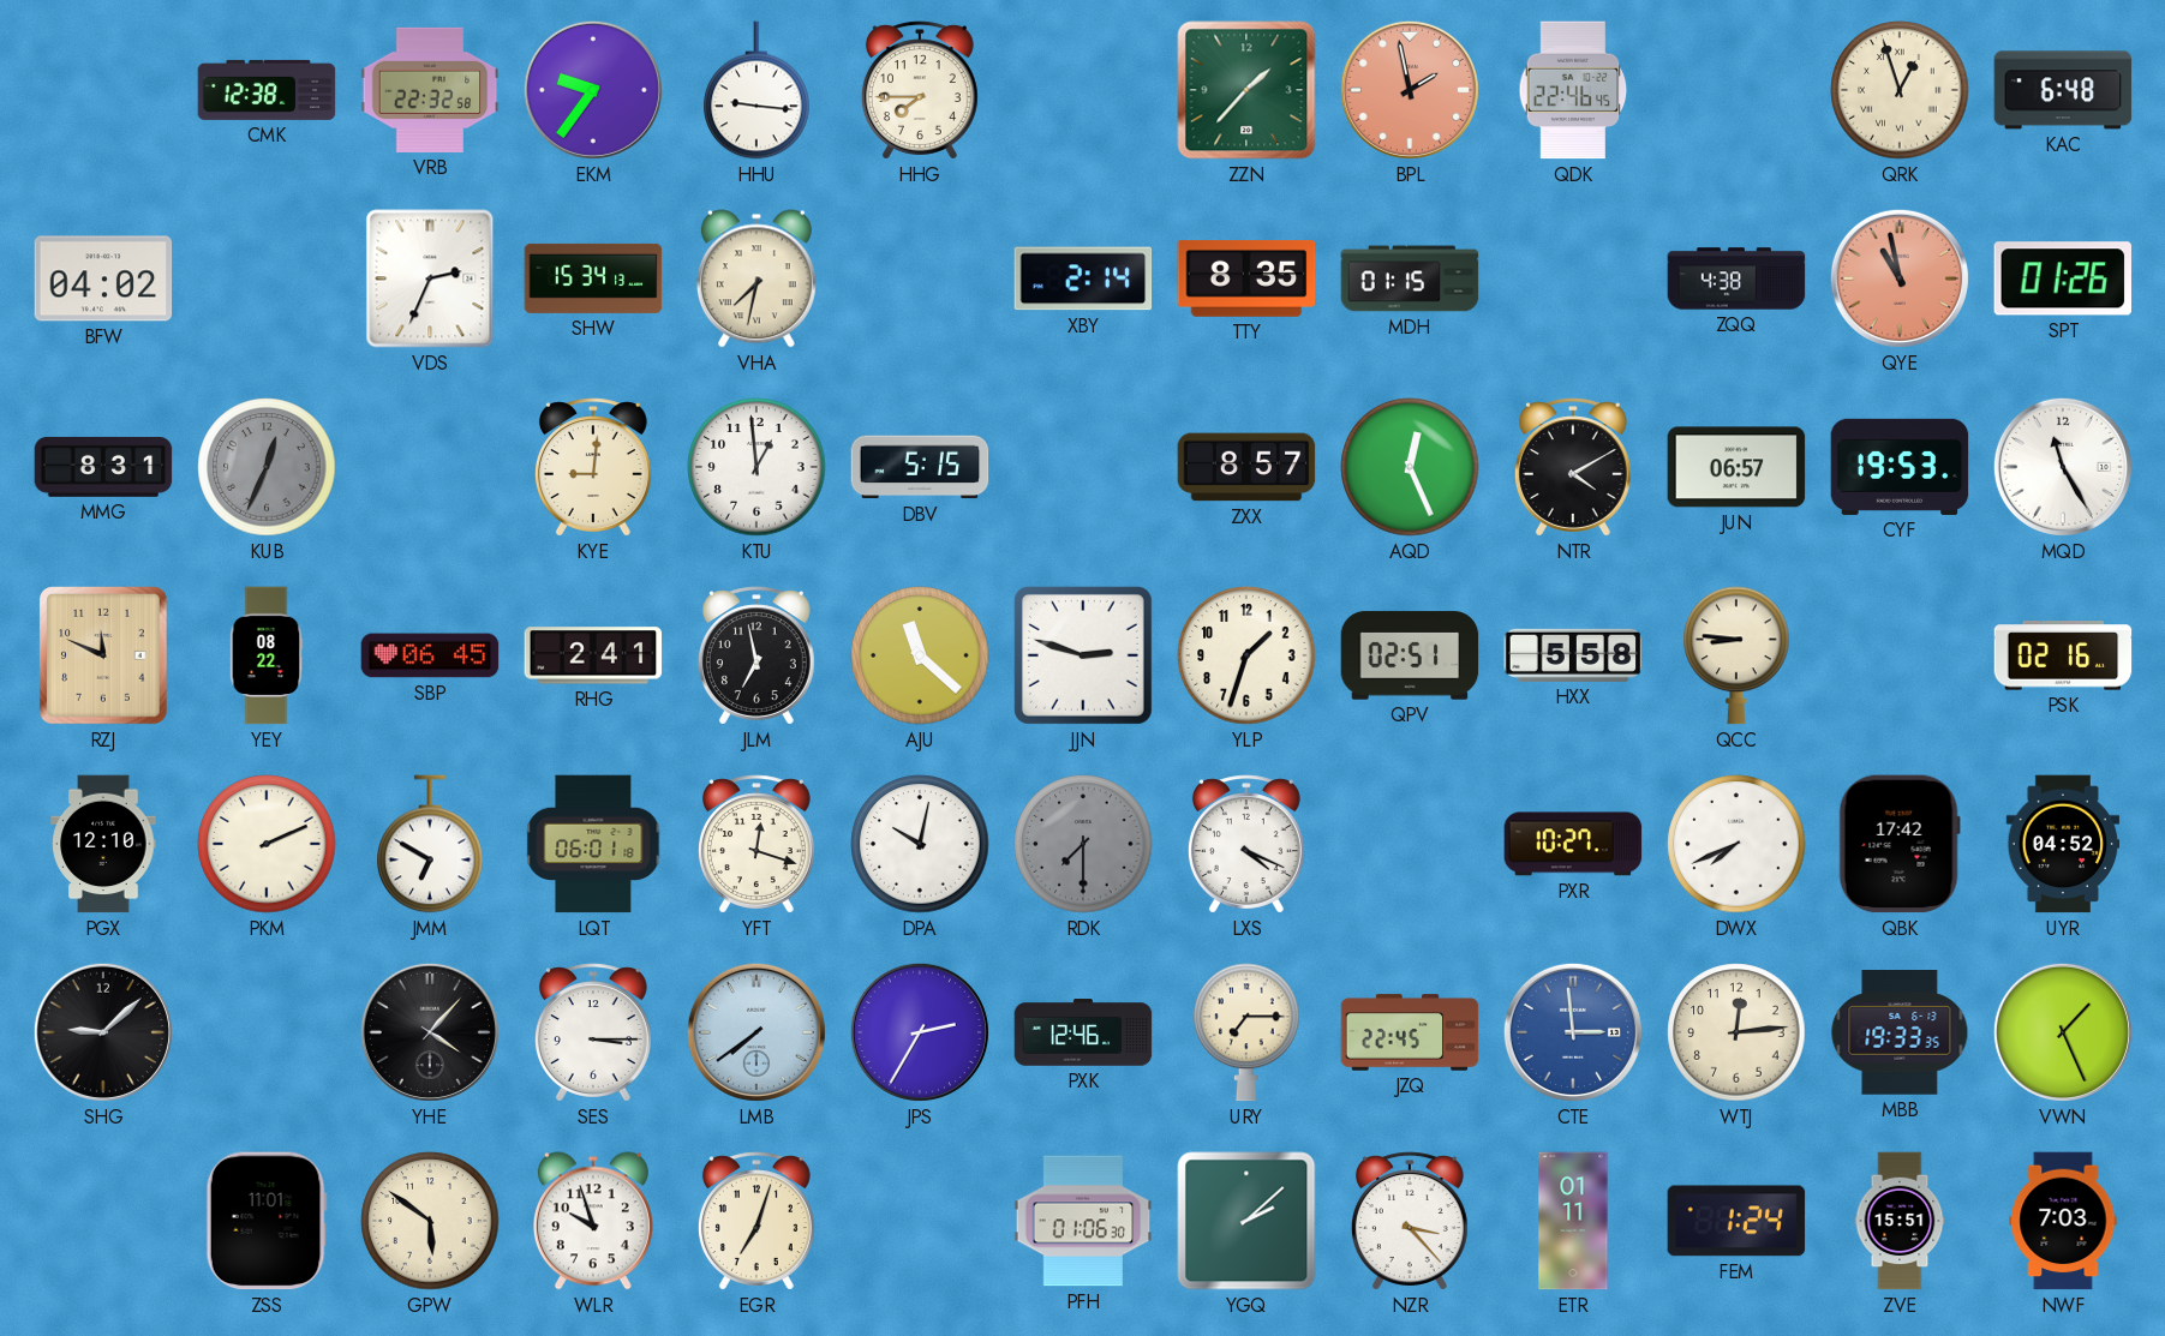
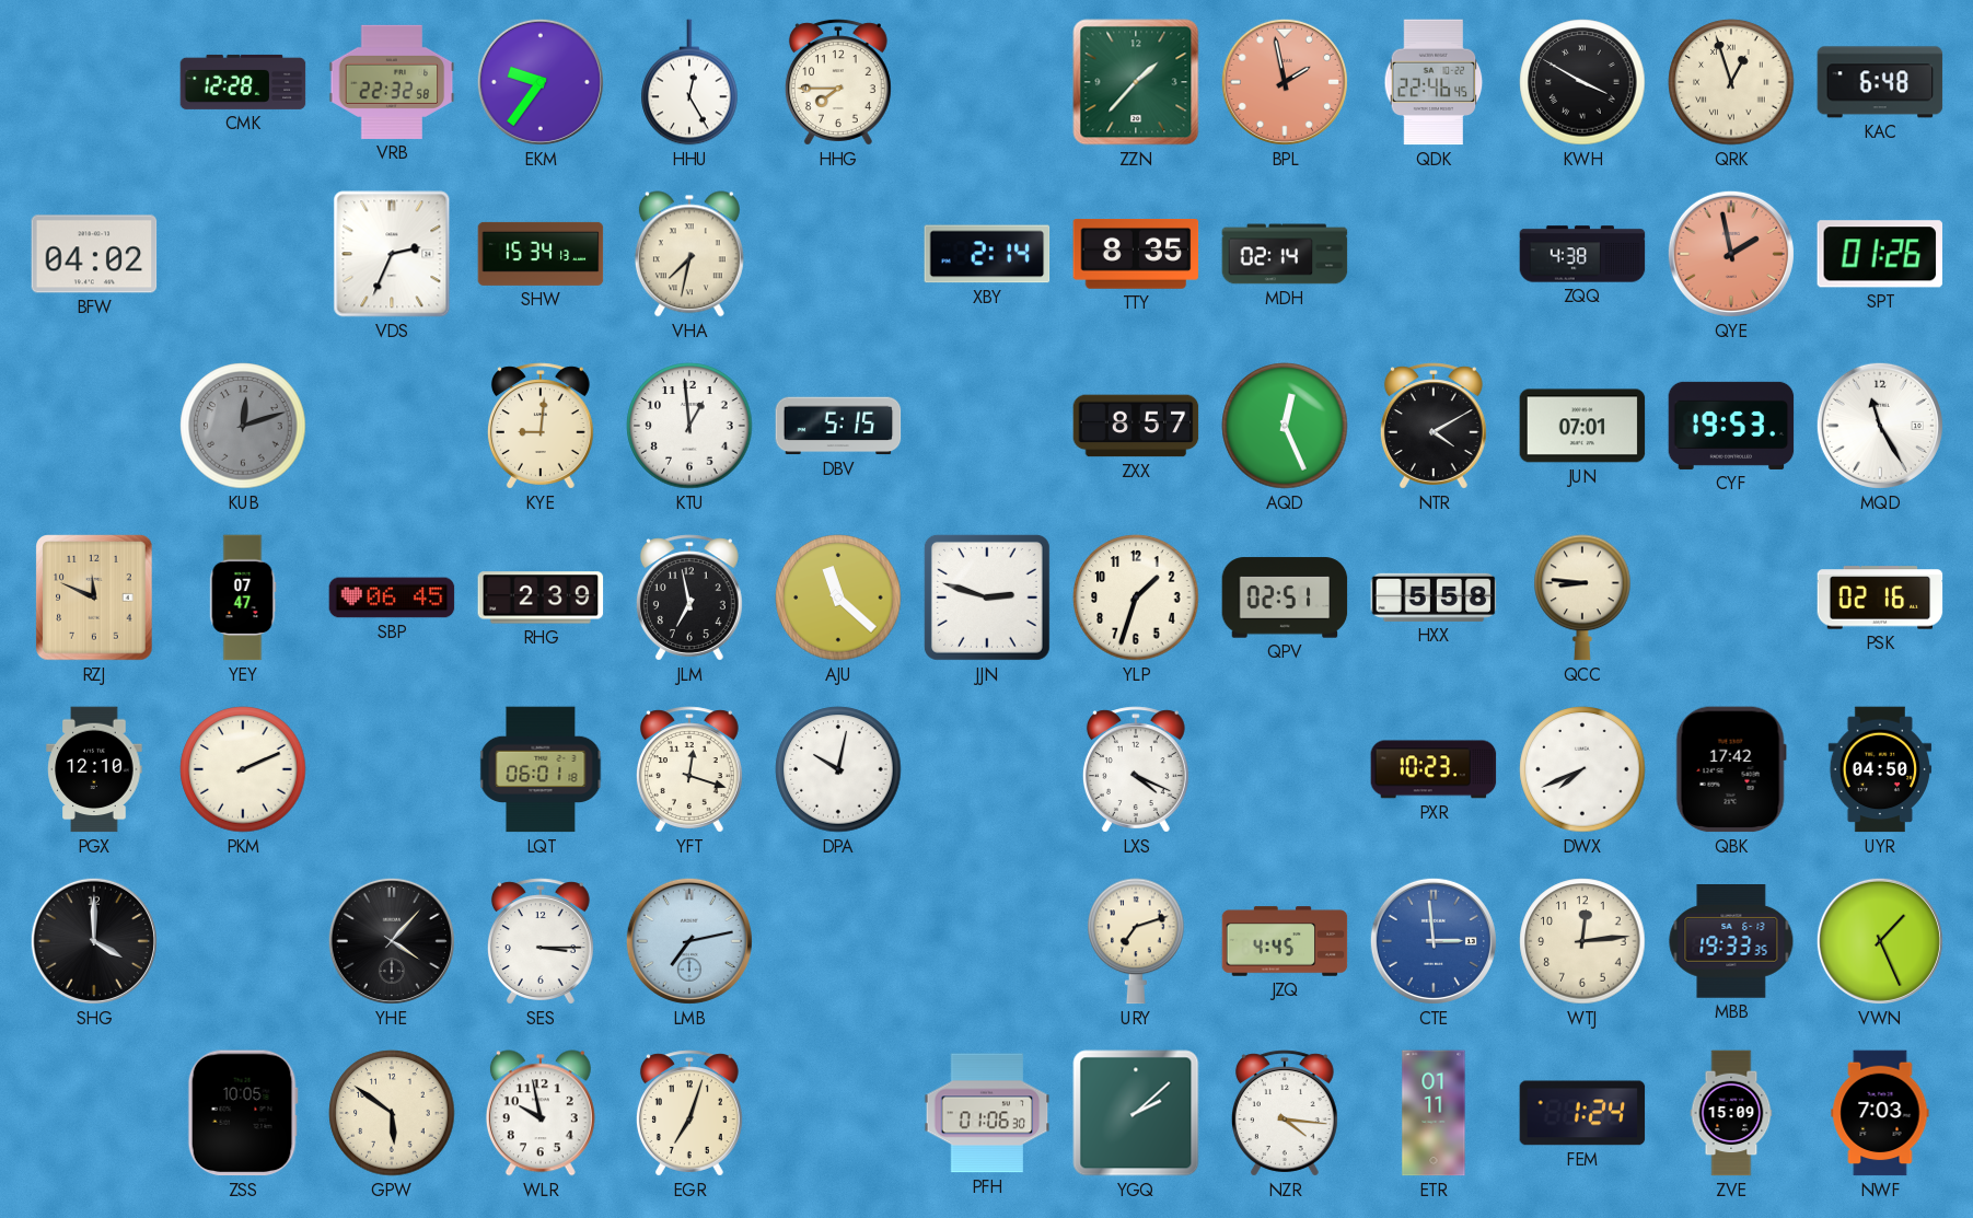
CMK: 12:38 -> 12:28
HHU: 9:16 -> 12:25
KWH: none -> 3:50
MDH: 01:15 -> 02:14
QYE: 10:58 -> 1:58
MMG: 8:31 -> none
KUB: 12:34 -> 12:12
JUN: 06:57 -> 07:01
YEY: 08:22 -> 07:47
RHG: 2:41 -> 2:39
JMM: 6:50 -> none
RDK: 7:30 -> none
PXR: 10:27 -> 10:23
UYR: 04:52 -> 04:50
SHG: 9:08 -> 4:00
LMB: 7:39 -> 7:13
JPS: 2:35 -> none
PXK: 12:46 -> none
URY: 7:15 -> 7:12
JZQ: 22:45 -> 4:45
ZSS: 11:01 -> 10:05
WLR: 9:57 -> 9:58
NZR: 3:23 -> 4:16
ZVE: 15:51 -> 15:09
